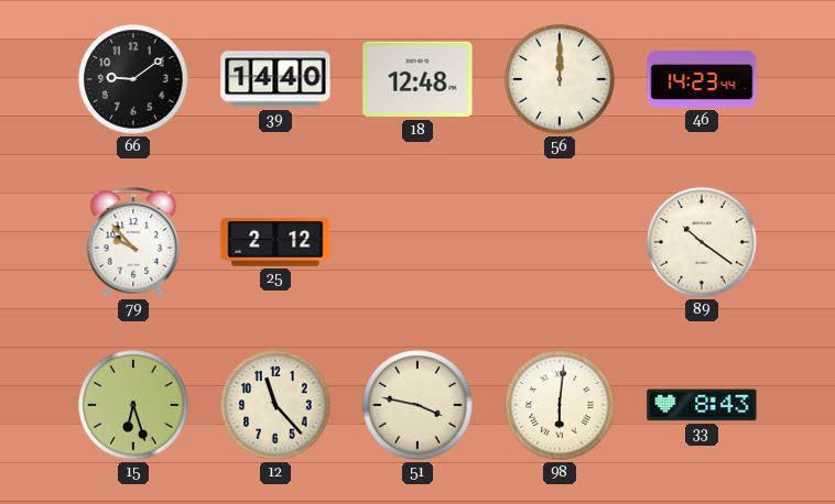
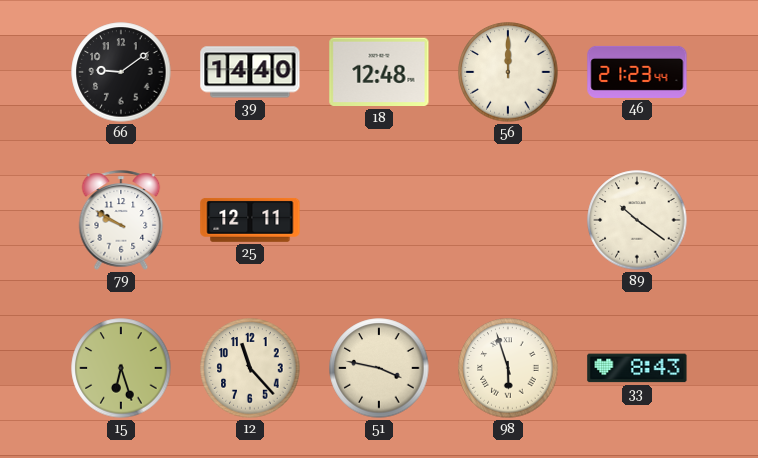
46: 14:23 -> 21:23
79: 9:53 -> 9:50
25: 2:12 -> 12:11
98: 6:01 -> 5:57
